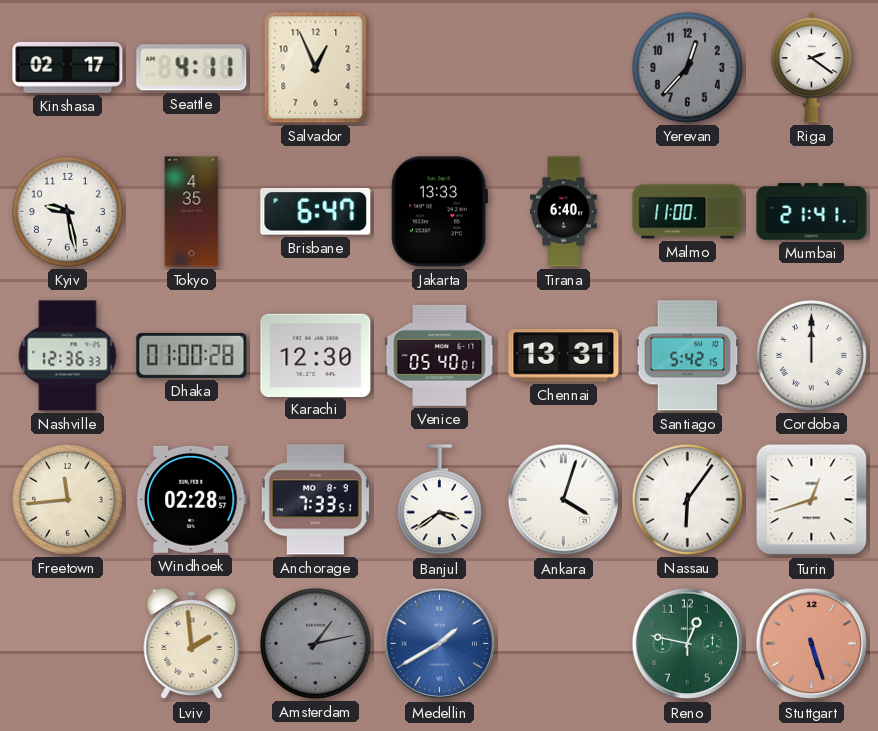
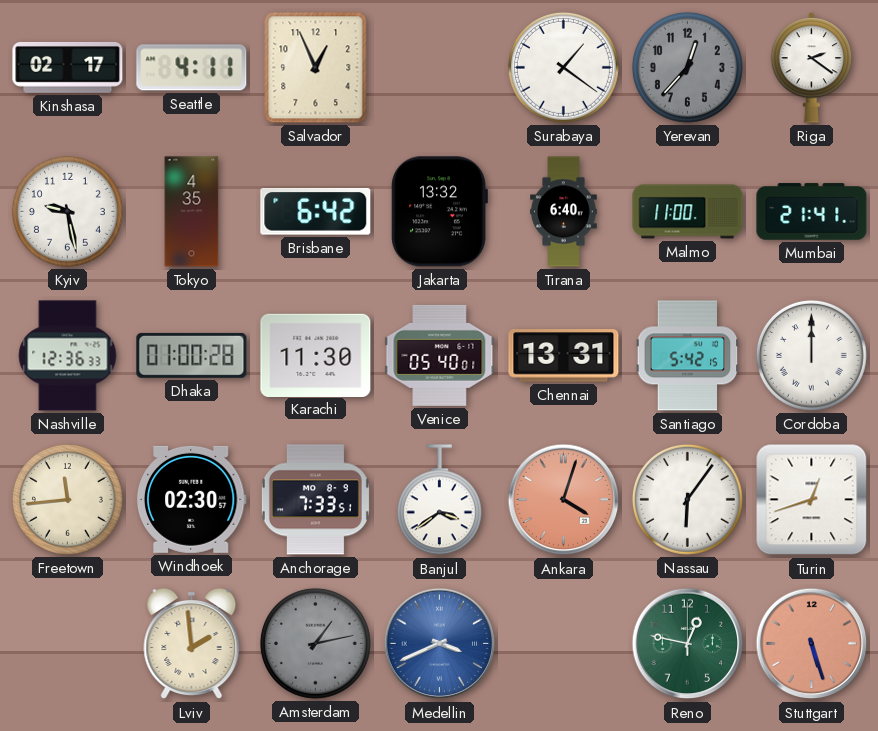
Surabaya: none -> 1:21
Brisbane: 6:47 -> 6:42
Jakarta: 13:33 -> 13:32
Karachi: 12:30 -> 11:30
Windhoek: 02:28 -> 02:30
Ankara dial: white -> salmon
Medellin: 1:40 -> 3:41
